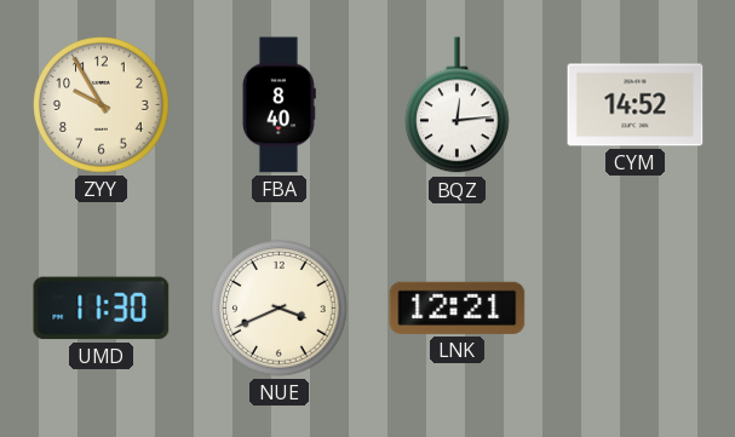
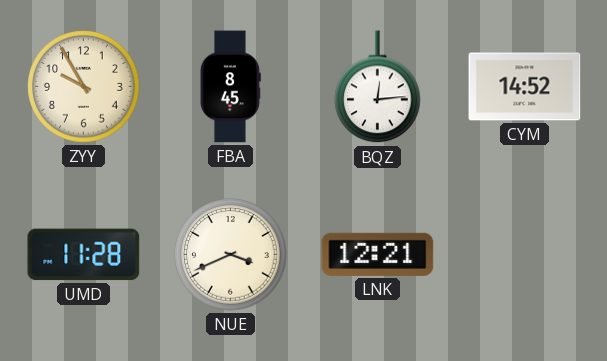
FBA: 8:40 -> 8:45
UMD: 11:30 -> 11:28
